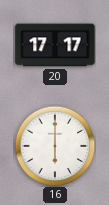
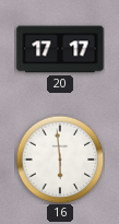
16: 6:00 -> 5:59
